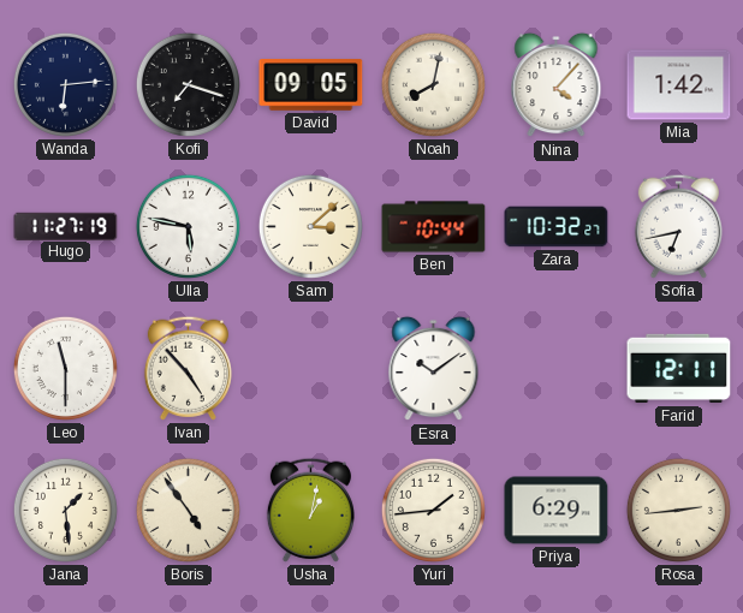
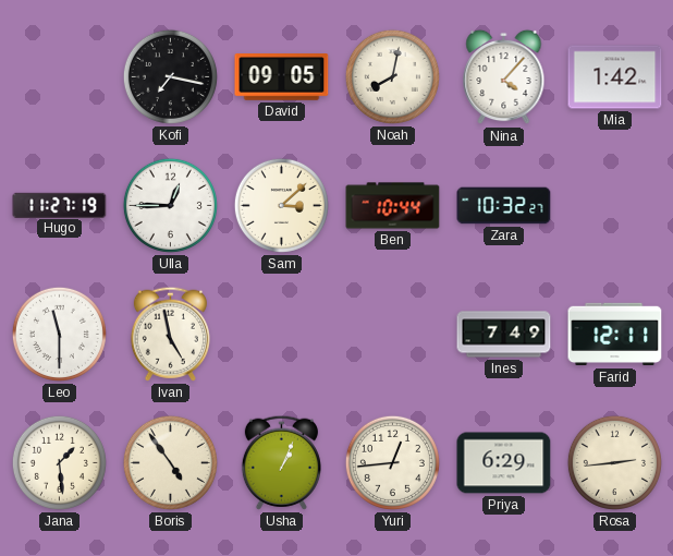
Wanda: 6:14 -> none
Kofi: 7:18 -> 7:17
Ulla: 5:47 -> 12:45
Sofia: 6:43 -> none
Ivan: 4:53 -> 4:58
Esra: 10:09 -> none
Ines: none -> 7:49
Usha: 1:02 -> 1:04
Yuri: 1:44 -> 12:44
